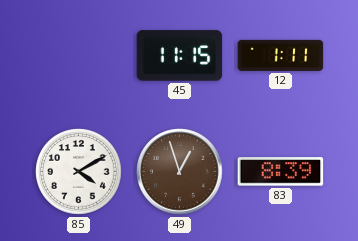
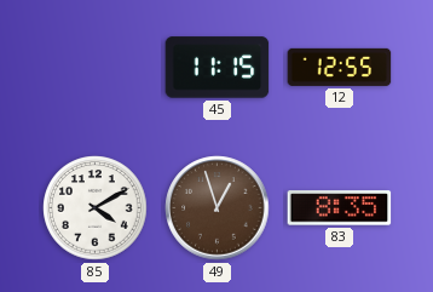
12: 1:11 -> 12:55
83: 8:39 -> 8:35
